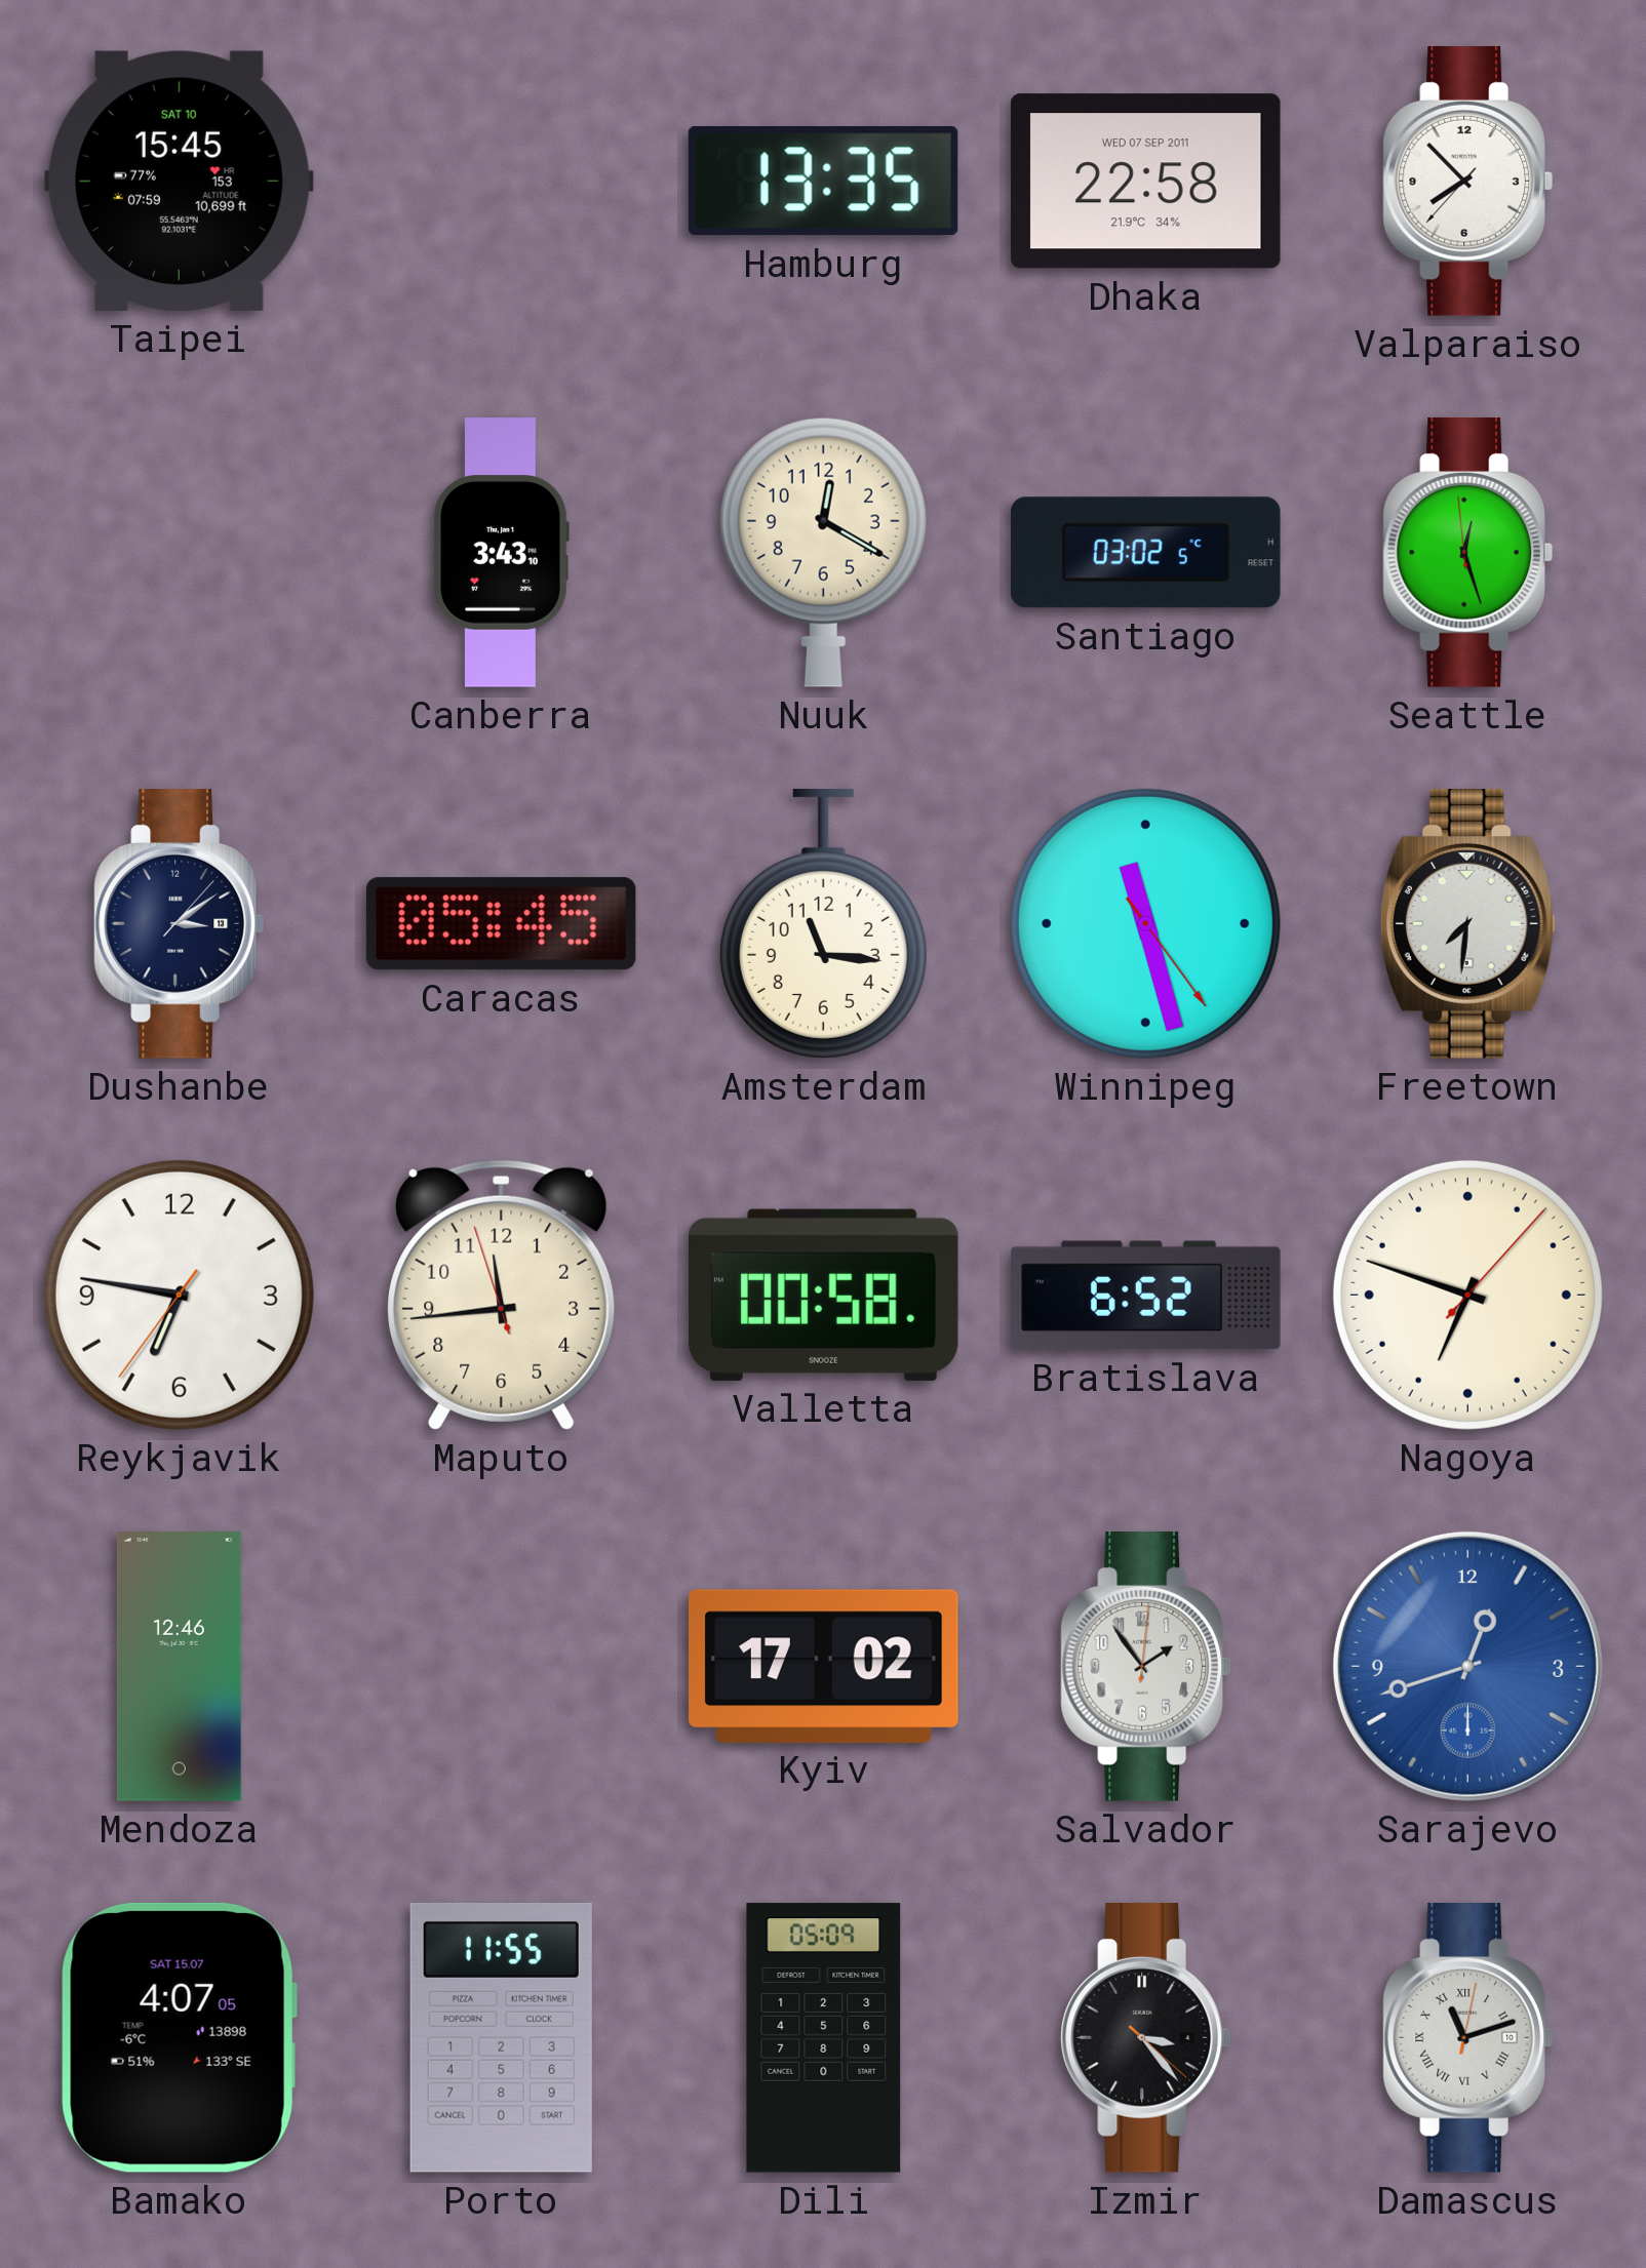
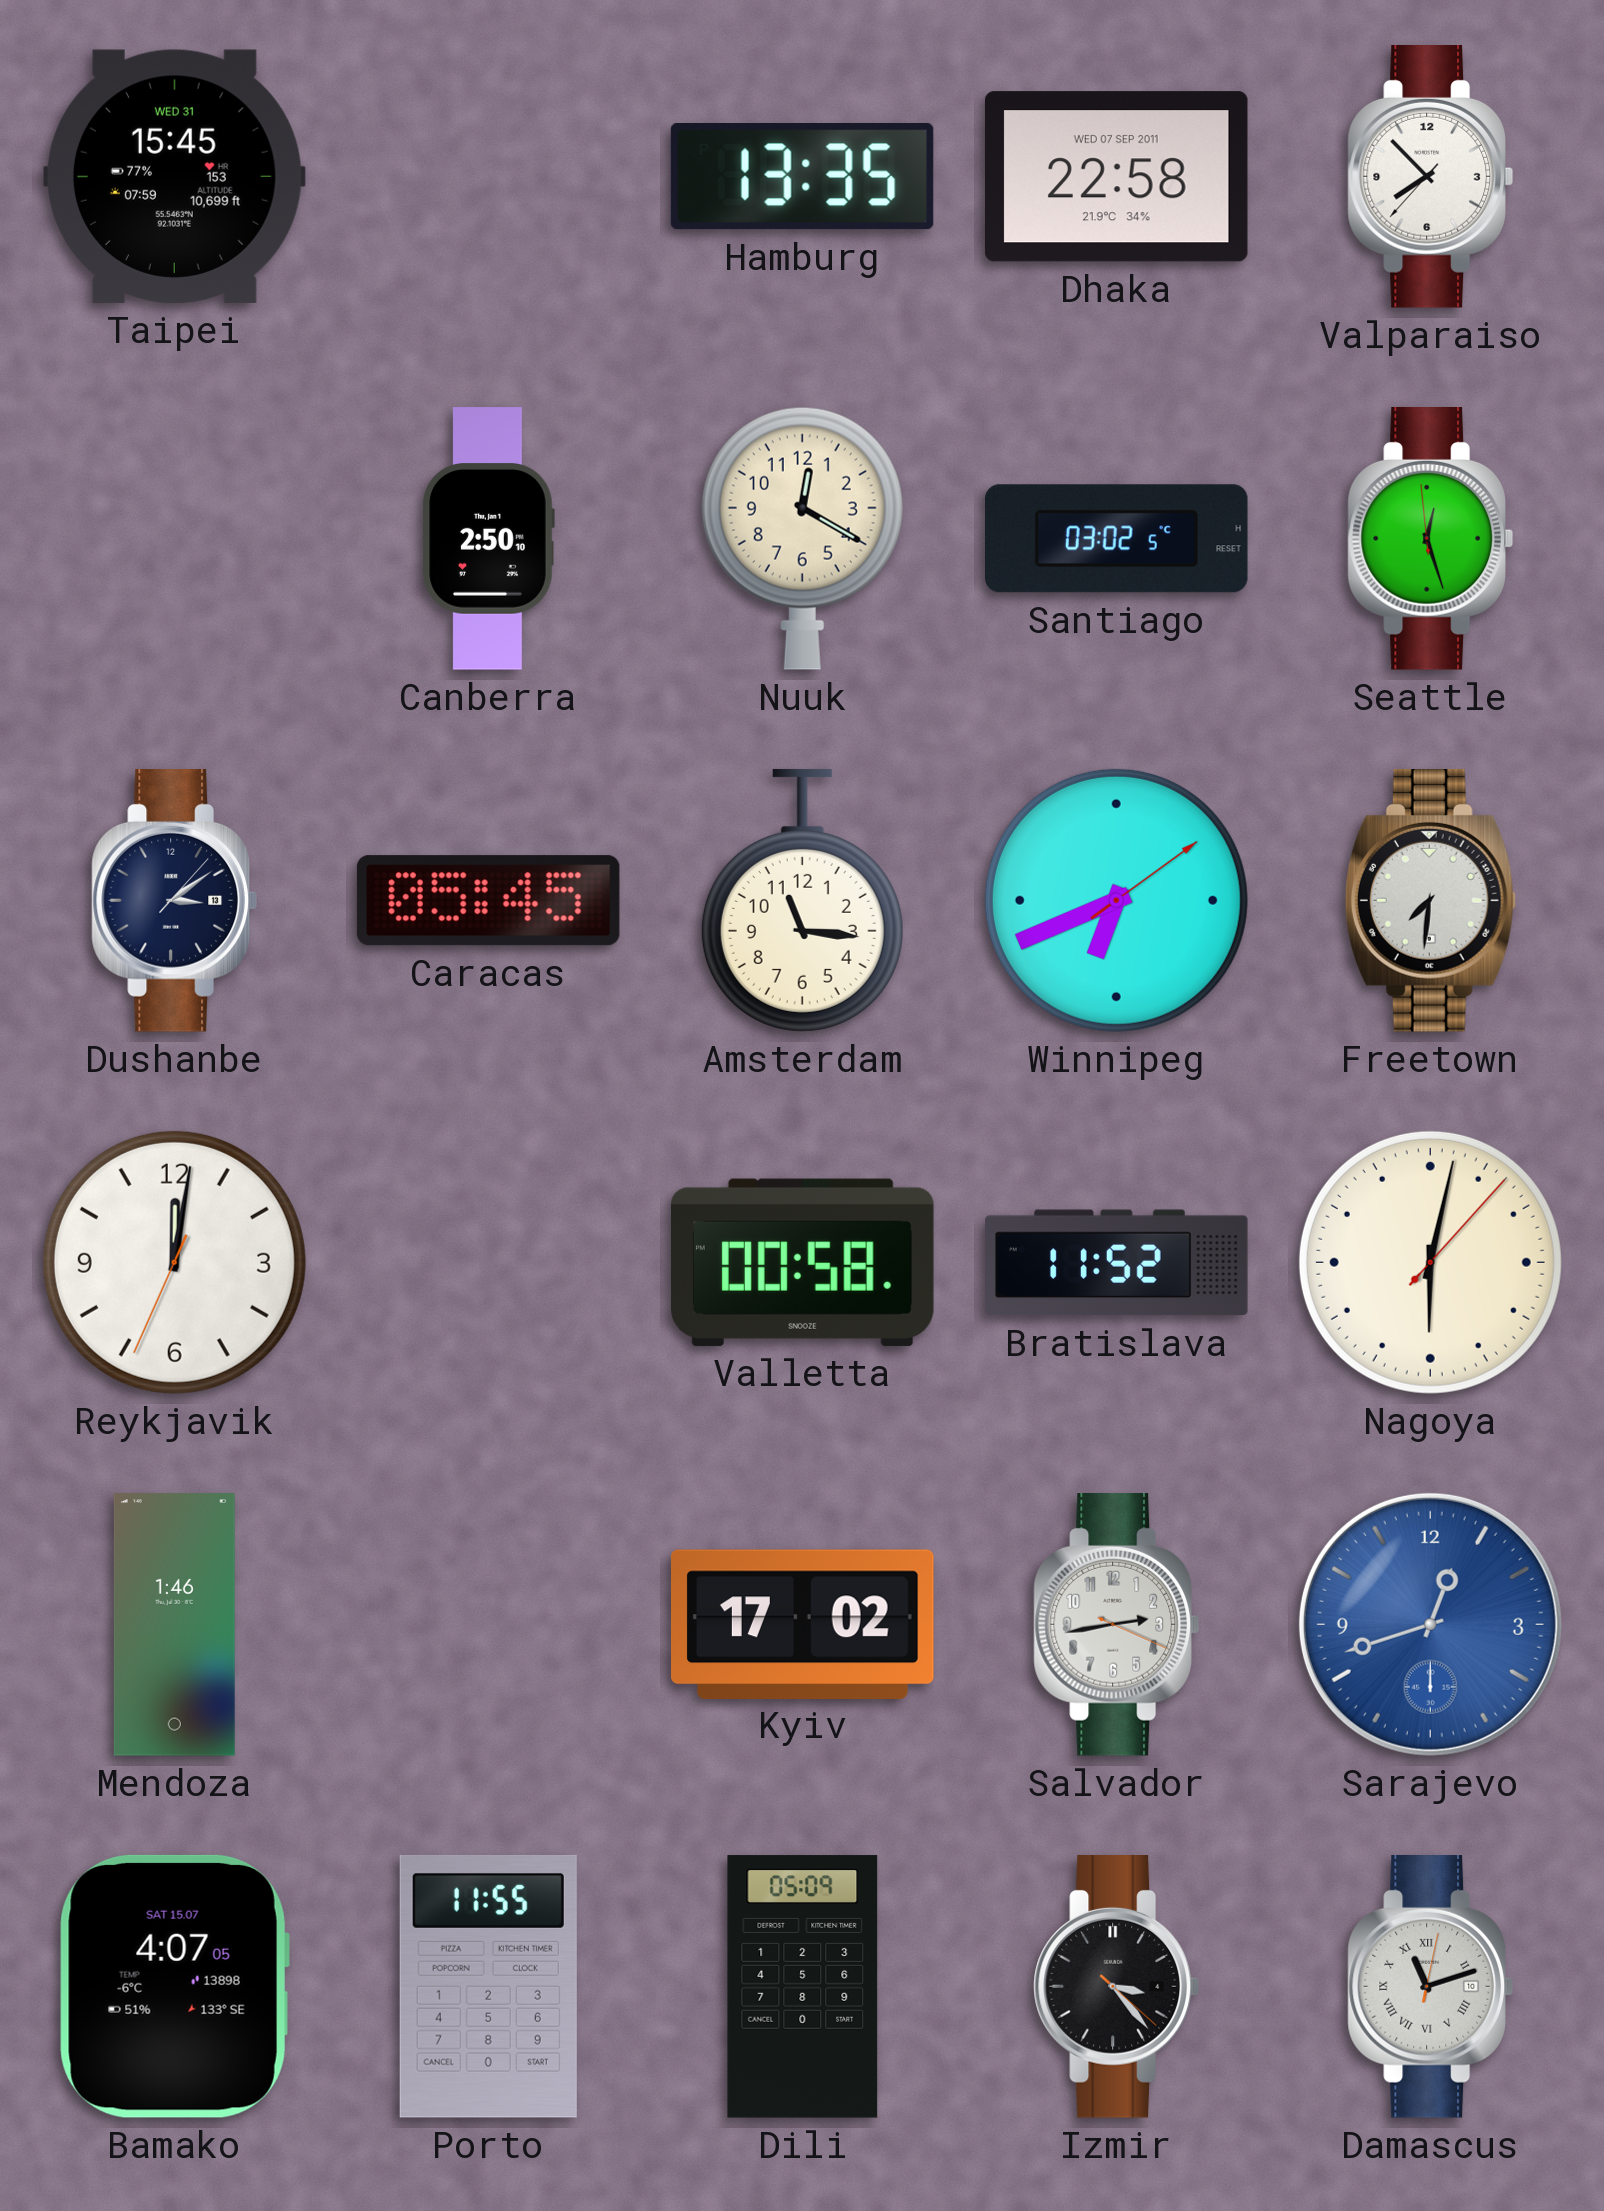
Taipei date: SAT 10 -> WED 31
Canberra: 3:43 -> 2:50
Winnipeg: 11:27 -> 6:41
Reykjavik: 6:46 -> 12:01
Maputo: 11:43 -> none
Bratislava: 6:52 -> 11:52
Nagoya: 6:48 -> 6:02
Mendoza: 12:46 -> 1:46
Salvador: 1:54 -> 2:43
